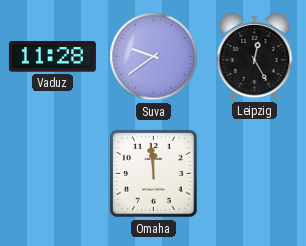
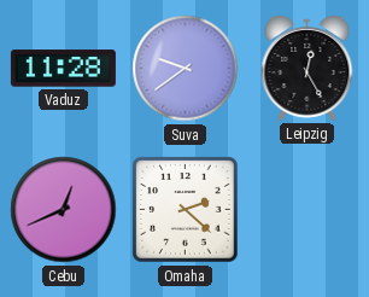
Cebu: none -> 12:41
Omaha: 11:59 -> 2:22
